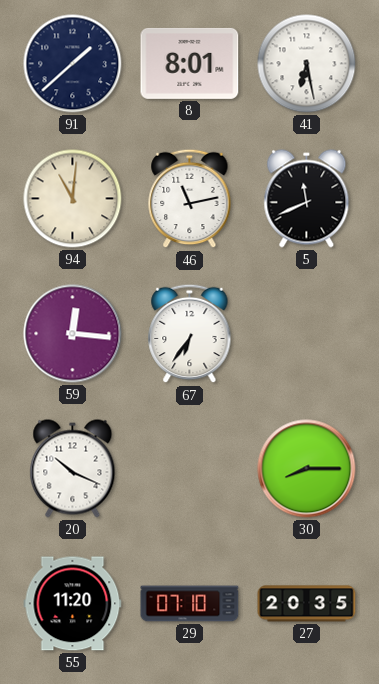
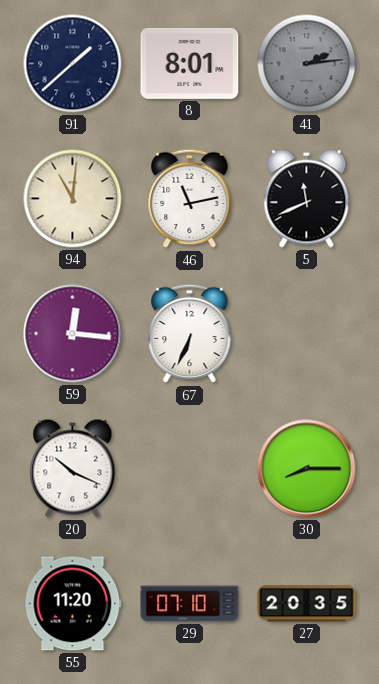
41: 6:28 -> 2:14
41 dial: white -> grey
67: 6:36 -> 6:34
